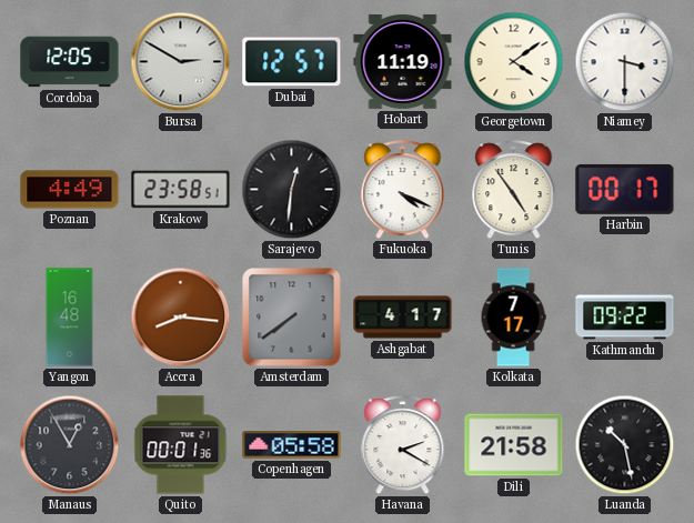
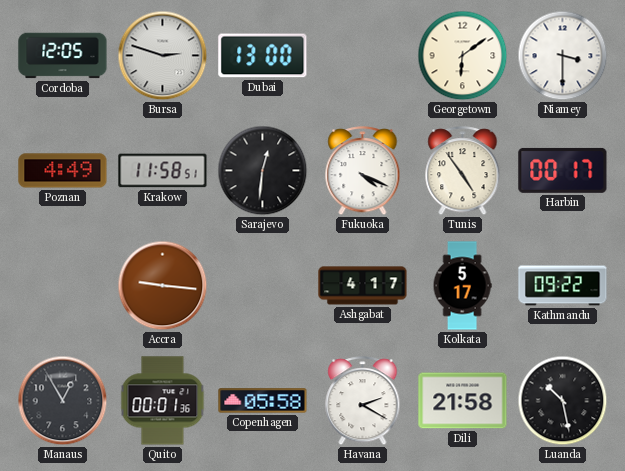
Bursa: 2:50 -> 2:48
Dubai: 12:57 -> 13:00
Hobart: 11:19 -> none
Georgetown: 4:09 -> 6:09
Krakow: 23:58 -> 11:58
Yangon: 16:48 -> none
Accra: 8:16 -> 9:16
Amsterdam: 7:39 -> none
Kolkata: 7:17 -> 5:17
